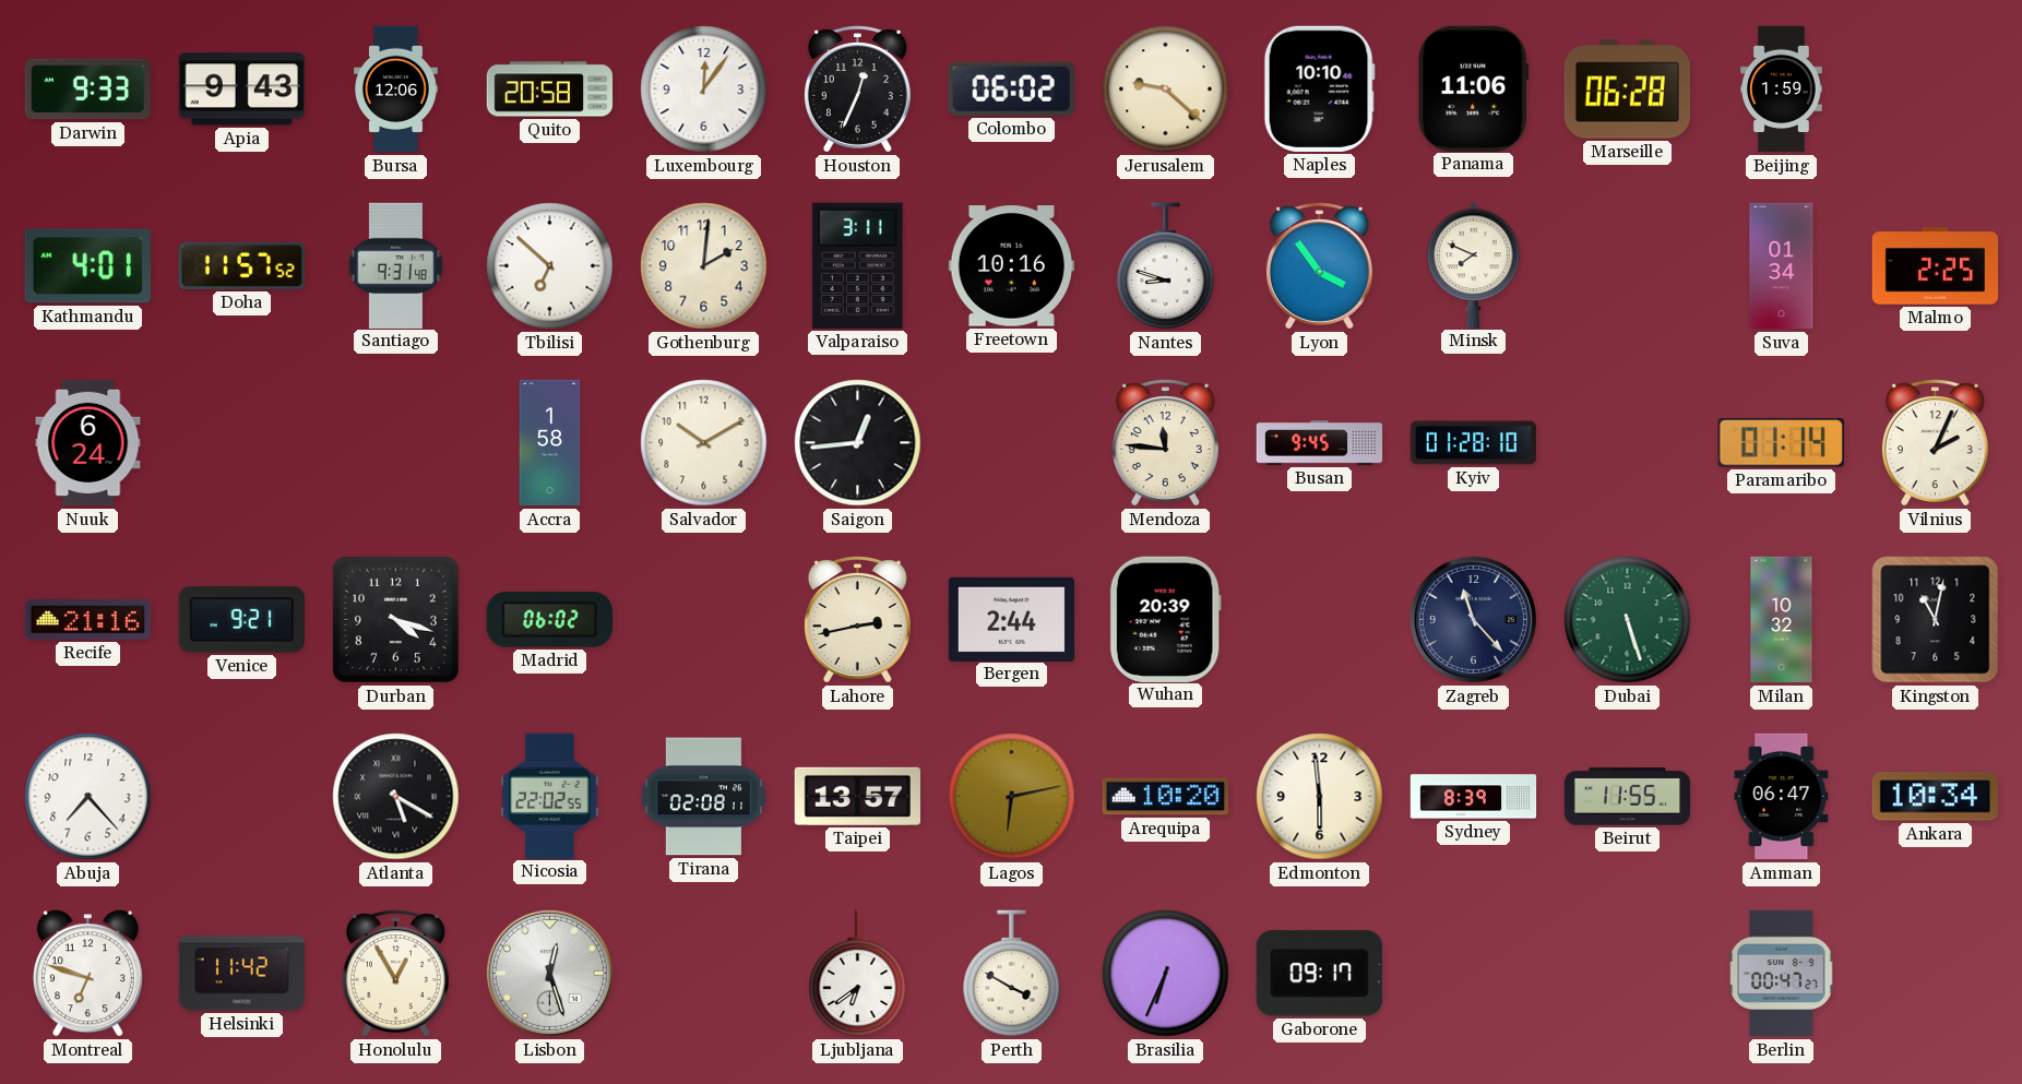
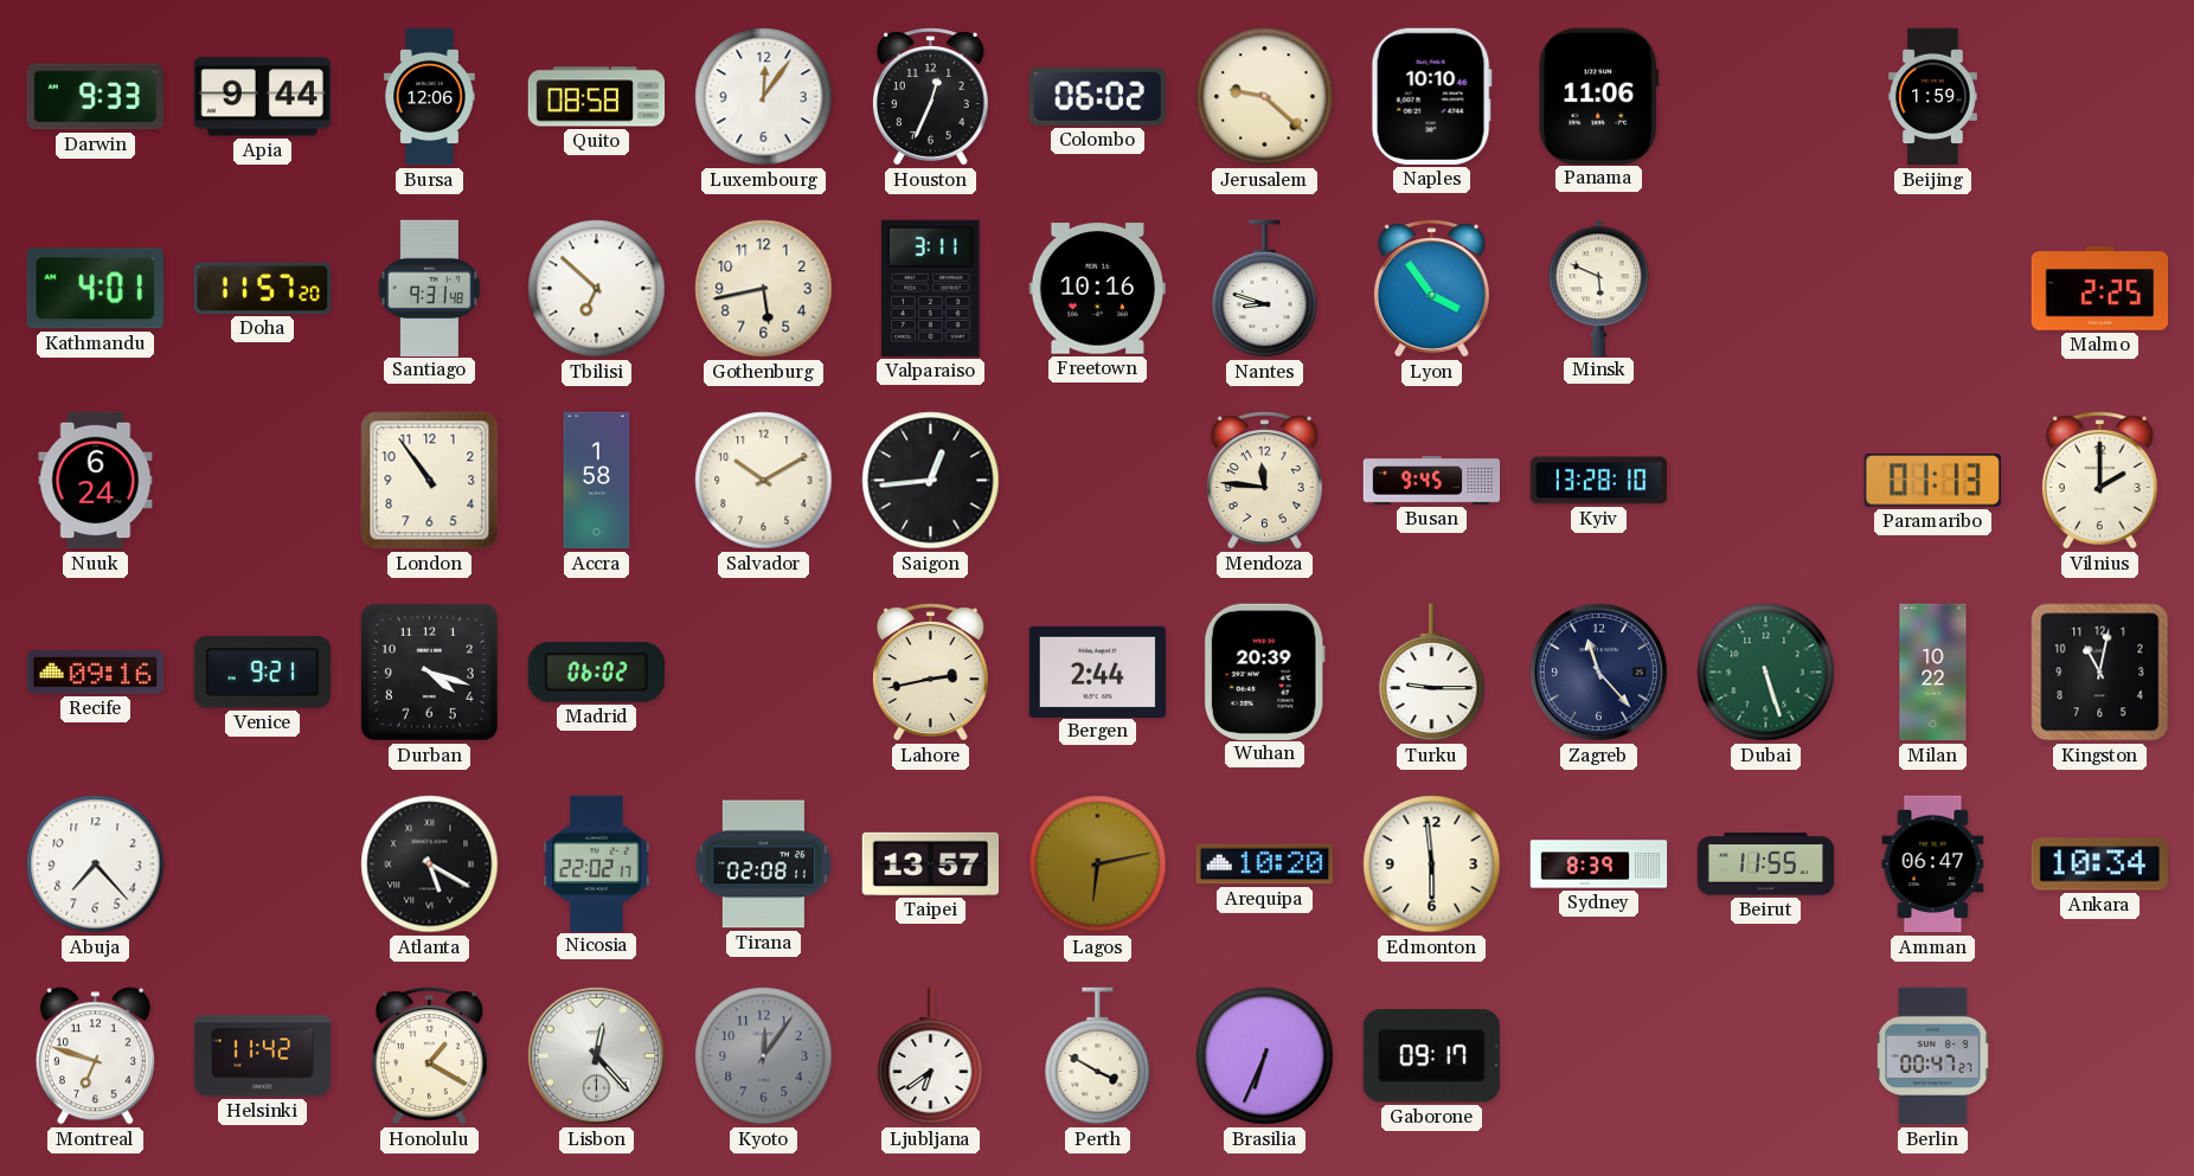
Apia: 9:43 -> 9:44
Quito: 20:58 -> 08:58
Marseille: 06:28 -> none
Doha: 11:57:52 -> 11:57:20
Gothenburg: 2:01 -> 5:43
Minsk: 7:49 -> 5:49
Suva: 01:34 -> none
London: none -> 10:54
Kyiv: 01:28 -> 13:28
Paramaribo: 01:14 -> 01:13
Vilnius: 2:04 -> 2:00
Recife: 21:16 -> 09:16
Turku: none -> 9:15
Milan: 10:32 -> 10:22
Nicosia: 22:02:55 -> 22:02:17
Honolulu: 12:55 -> 1:20
Lisbon: 12:27 -> 12:23
Kyoto: none -> 12:06
